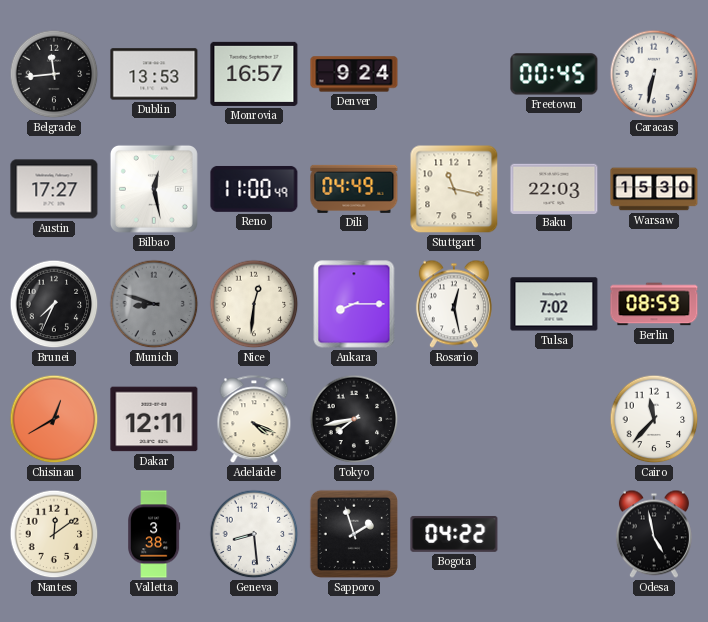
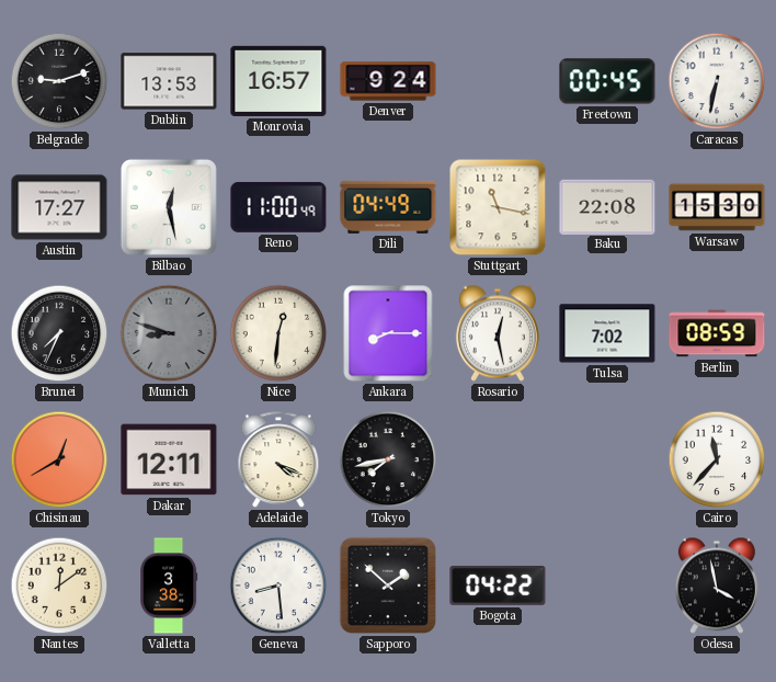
Belgrade: 11:44 -> 9:12
Baku: 22:03 -> 22:08
Sapporo: 1:57 -> 1:52
Odesa: 4:58 -> 3:58
